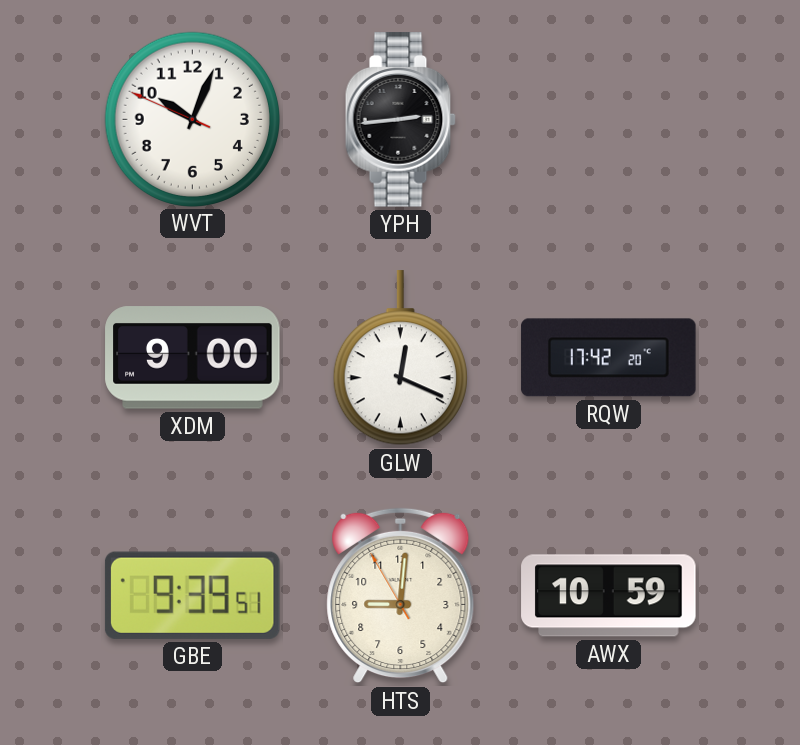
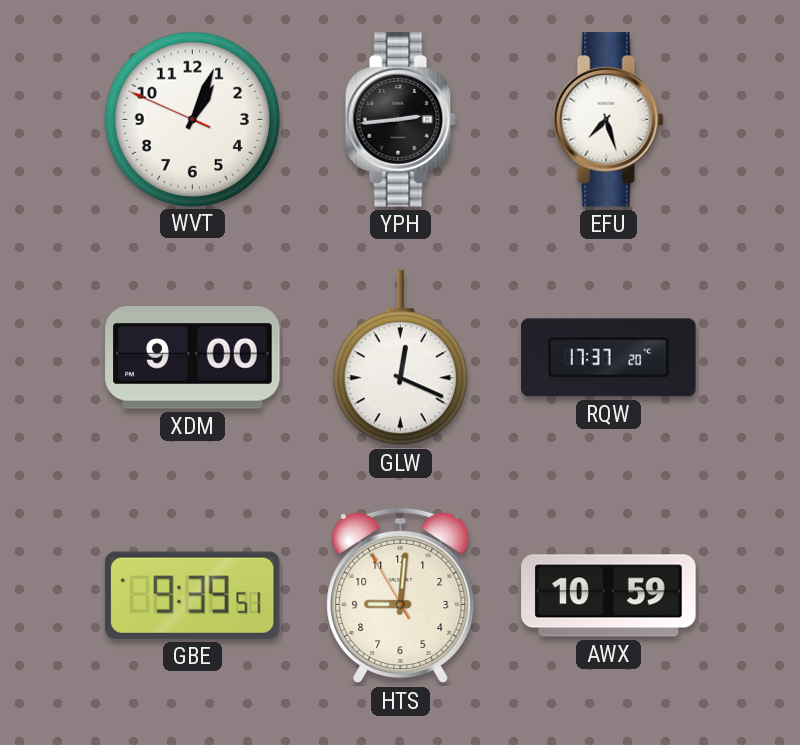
WVT: 10:03 -> 1:03
EFU: none -> 7:27
RQW: 17:42 -> 17:37
